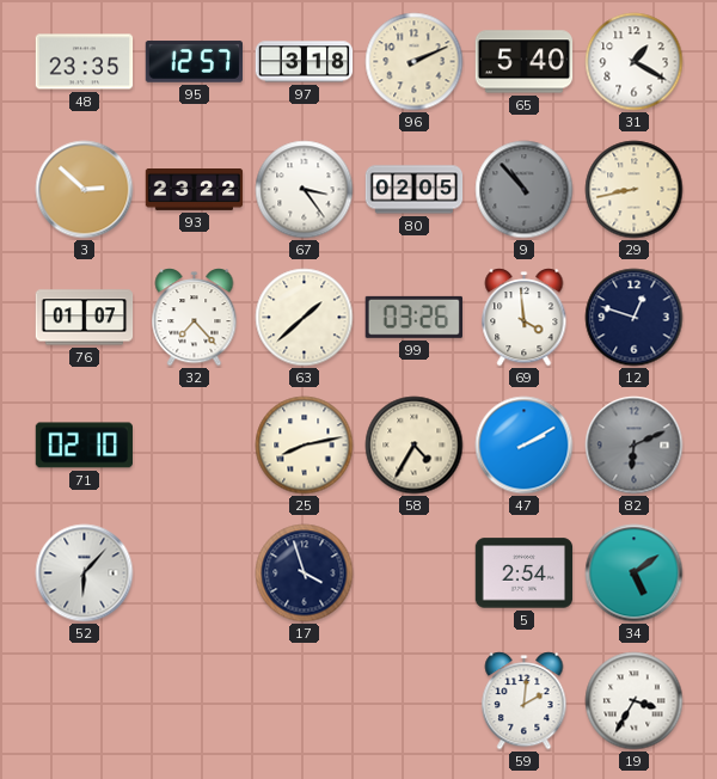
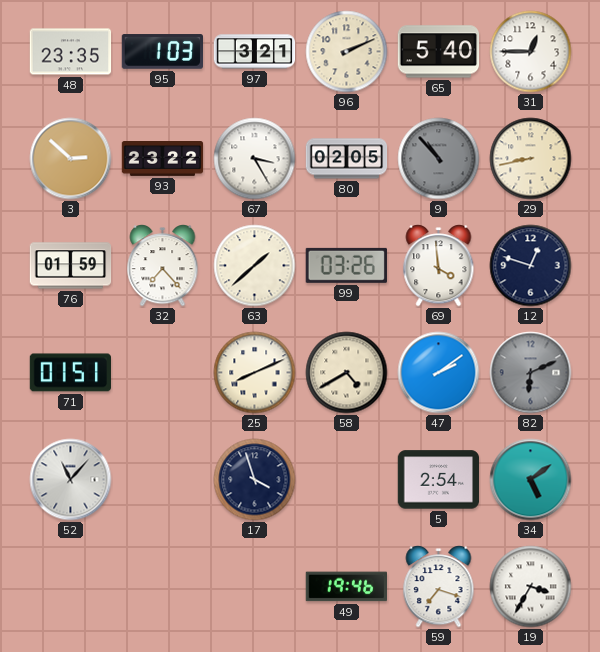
95: 12:57 -> 1:03
97: 3:18 -> 3:21
31: 1:20 -> 12:45
67: 3:24 -> 3:25
76: 01:07 -> 01:59
71: 02:10 -> 01:51
25: 8:13 -> 8:11
58: 4:35 -> 4:40
47: 2:10 -> 2:09
52: 6:07 -> 11:07
49: none -> 19:46
59: 2:01 -> 7:18
